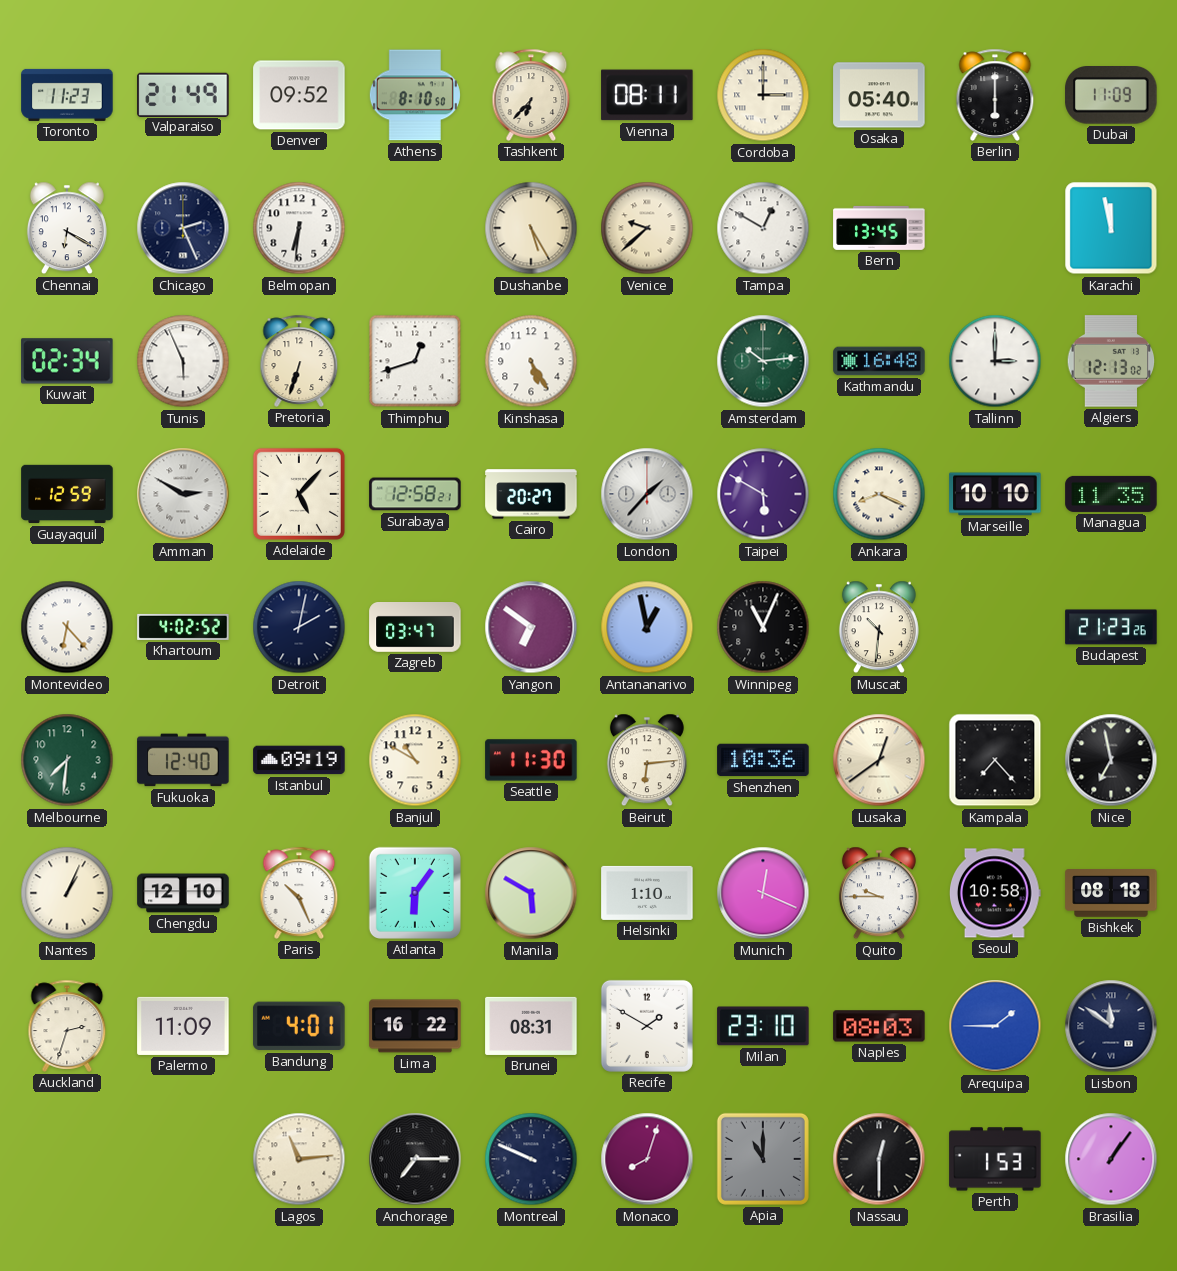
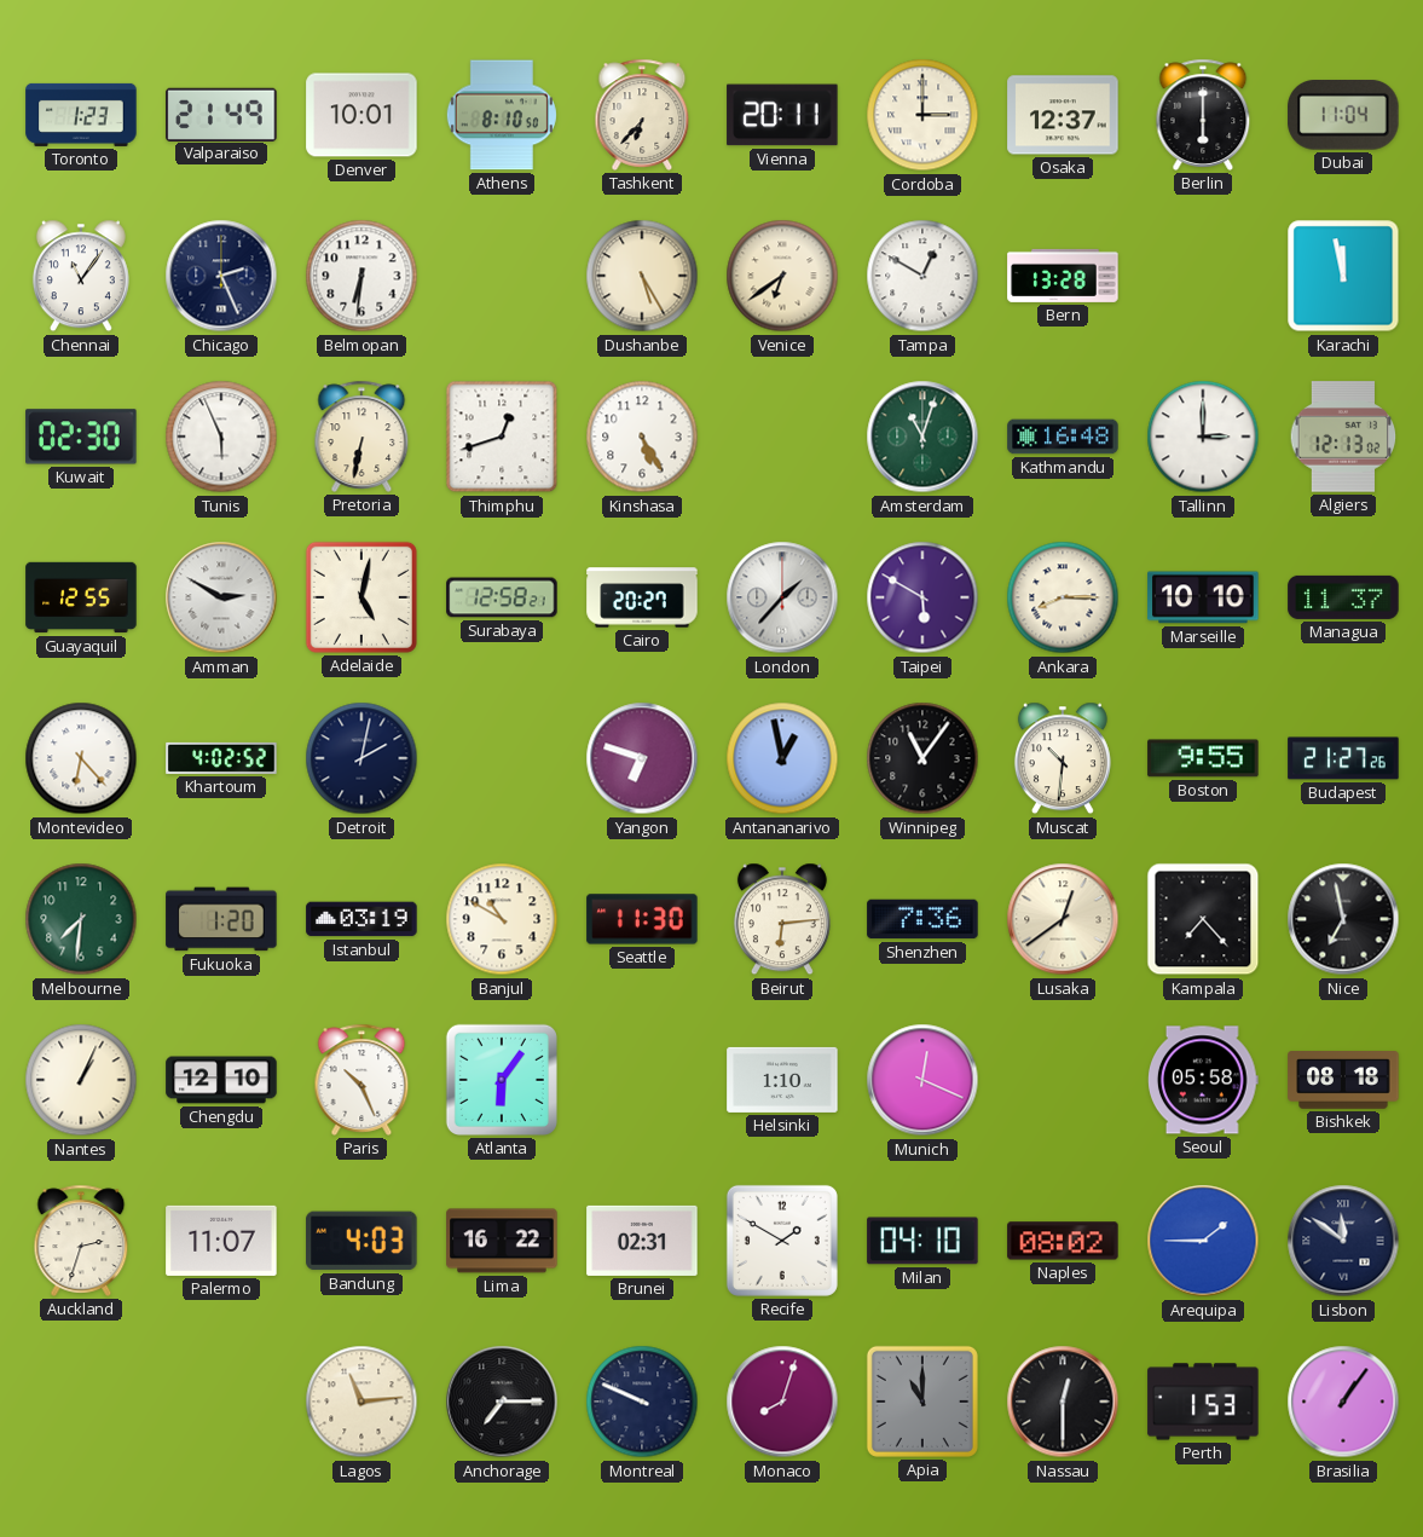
Toronto: 11:23 -> 1:23
Denver: 09:52 -> 10:01
Vienna: 08:11 -> 20:11
Osaka: 05:40 -> 12:37
Dubai: 11:09 -> 11:04
Chennai: 6:20 -> 11:06
Venice: 9:38 -> 6:39
Bern: 13:45 -> 13:28
Kuwait: 02:34 -> 02:30
Pretoria: 6:33 -> 6:32
Amsterdam: 10:14 -> 11:03
Guayaquil: 12:59 -> 12:55
Adelaide: 5:07 -> 5:02
Ankara: 8:19 -> 8:15
Managua: 11:35 -> 11:37
Zagreb: 03:47 -> none
Yangon: 6:51 -> 6:48
Winnipeg: 11:04 -> 11:06
Boston: none -> 9:55
Budapest: 21:23 -> 21:27
Fukuoka: 12:40 -> 1:20
Istanbul: 09:19 -> 03:19
Shenzhen: 10:36 -> 7:36
Manila: 5:50 -> none
Quito: 9:45 -> none
Seoul: 10:58 -> 05:58
Palermo: 11:09 -> 11:07
Bandung: 4:01 -> 4:03
Brunei: 08:31 -> 02:31
Milan: 23:10 -> 04:10
Naples: 08:03 -> 08:02
